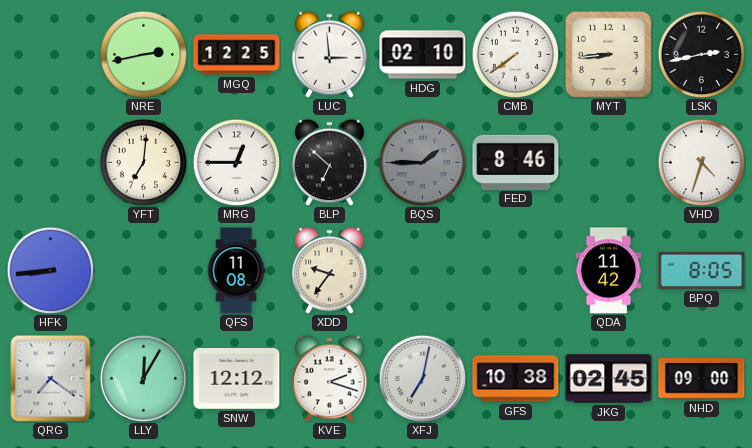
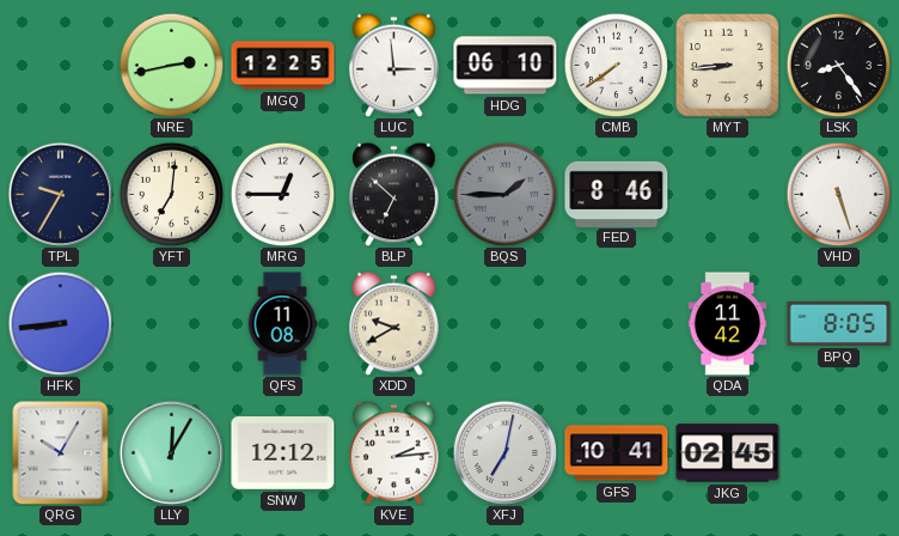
HDG: 02:10 -> 06:10
LSK: 2:43 -> 8:24
TPL: none -> 9:35
VHD: 4:33 -> 5:27
XDD: 9:36 -> 9:40
QRG: 7:21 -> 10:05
KVE: 2:18 -> 2:14
GFS: 10:38 -> 10:41
NHD: 09:00 -> none
